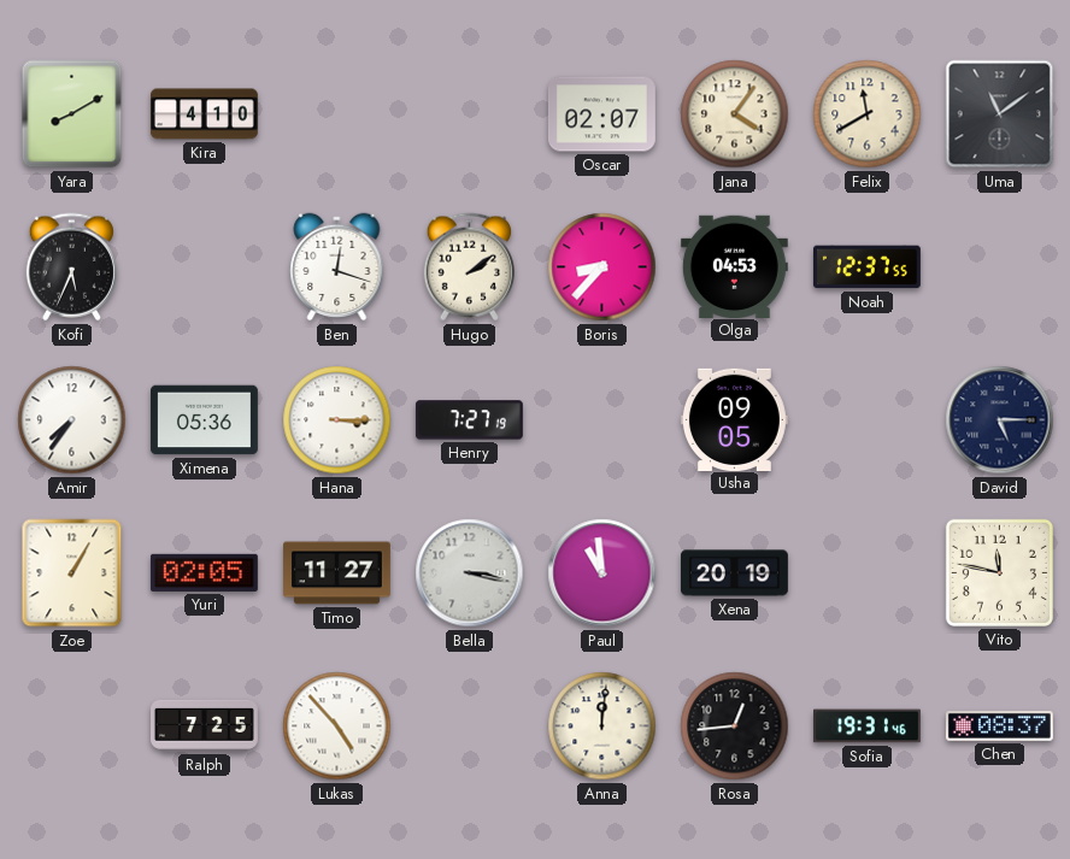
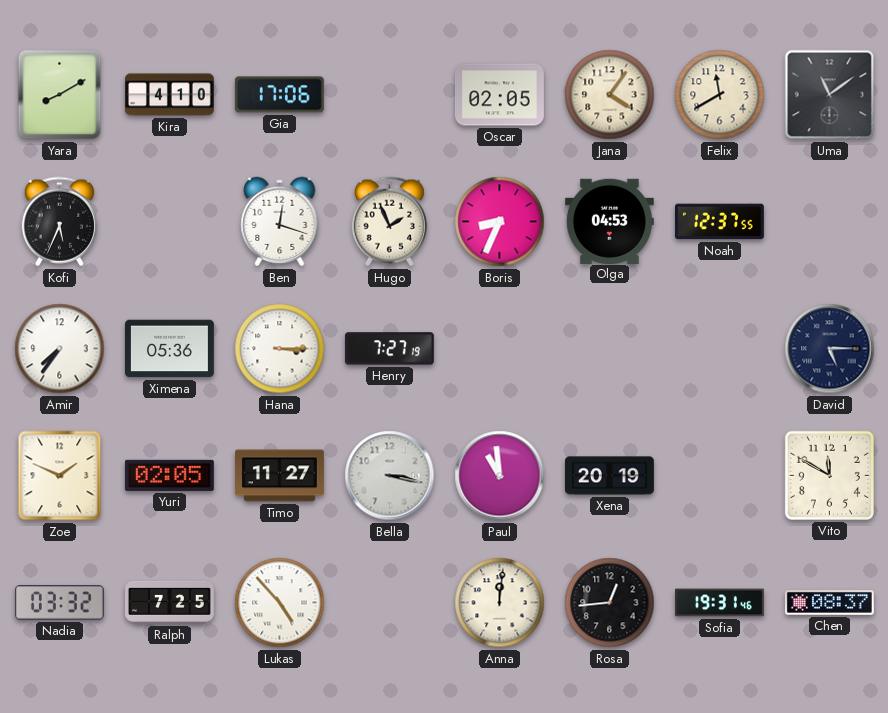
Gia: none -> 17:06
Oscar: 02:07 -> 02:05
Hugo: 2:09 -> 1:56
Boris: 8:37 -> 8:34
Usha: 09:05 -> none
Zoe: 1:05 -> 1:49
Vito: 11:47 -> 11:50
Nadia: none -> 03:32
